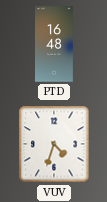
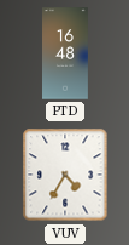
VUV: 4:33 -> 4:35
